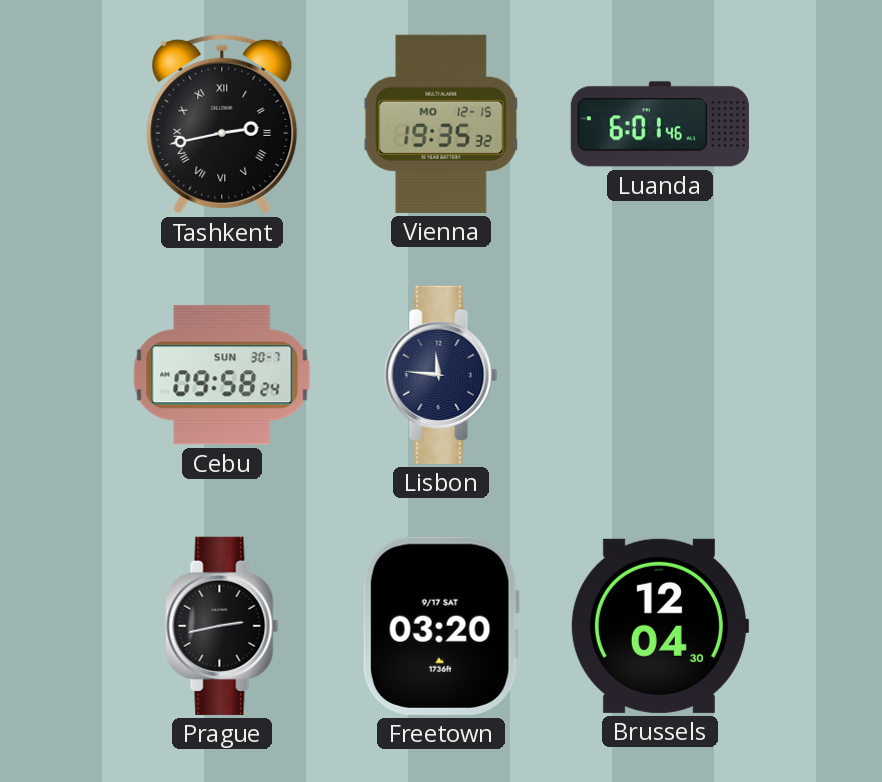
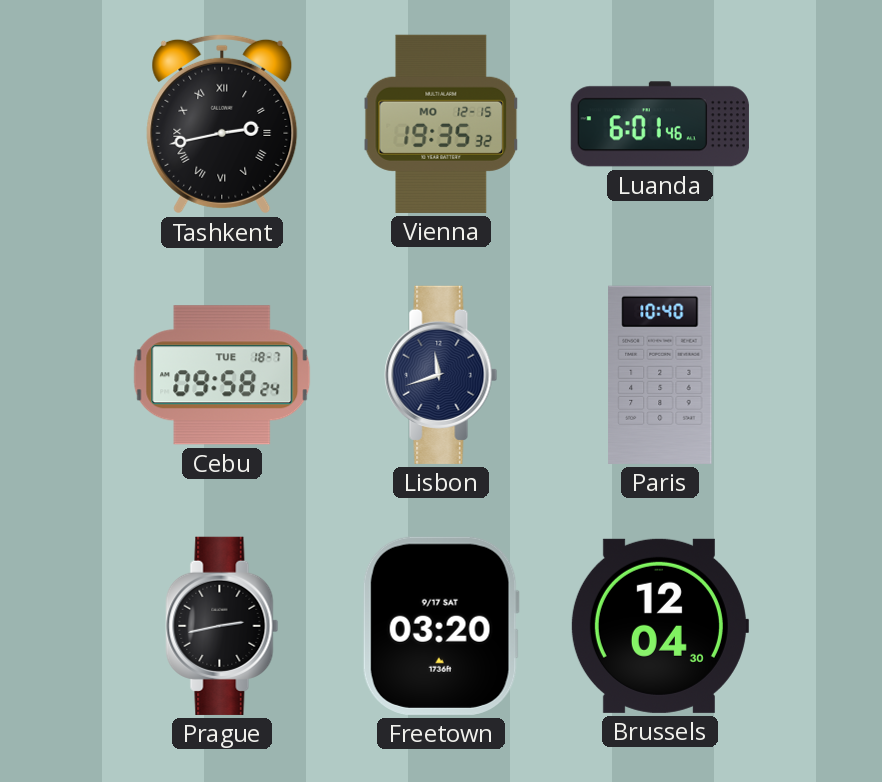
Cebu date: SUN 30-7 -> TUE 18-7
Lisbon: 11:46 -> 11:42
Paris: none -> 10:40
